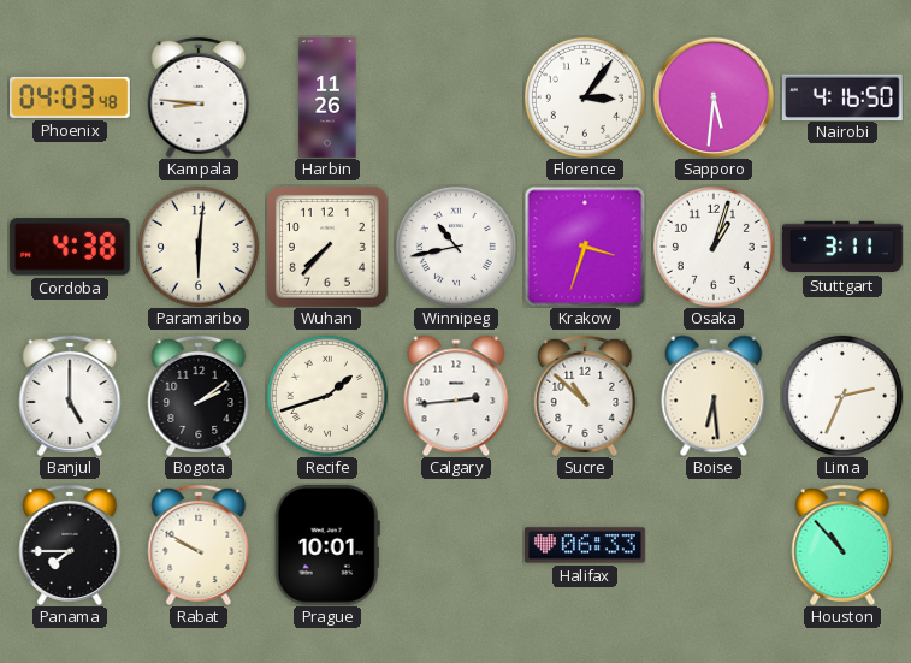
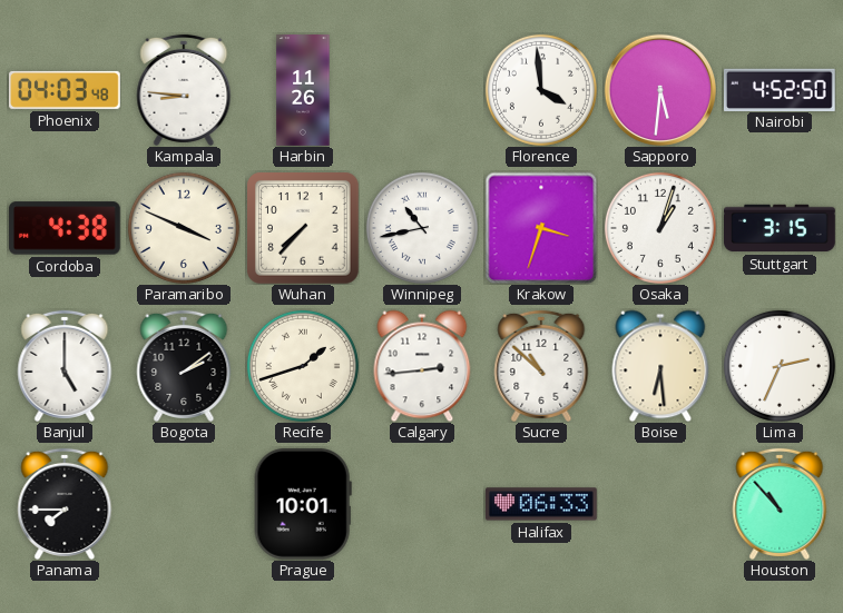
Florence: 3:06 -> 3:59
Nairobi: 4:16 -> 4:52
Paramaribo: 6:01 -> 3:49
Stuttgart: 3:11 -> 3:15
Rabat: 9:50 -> none
